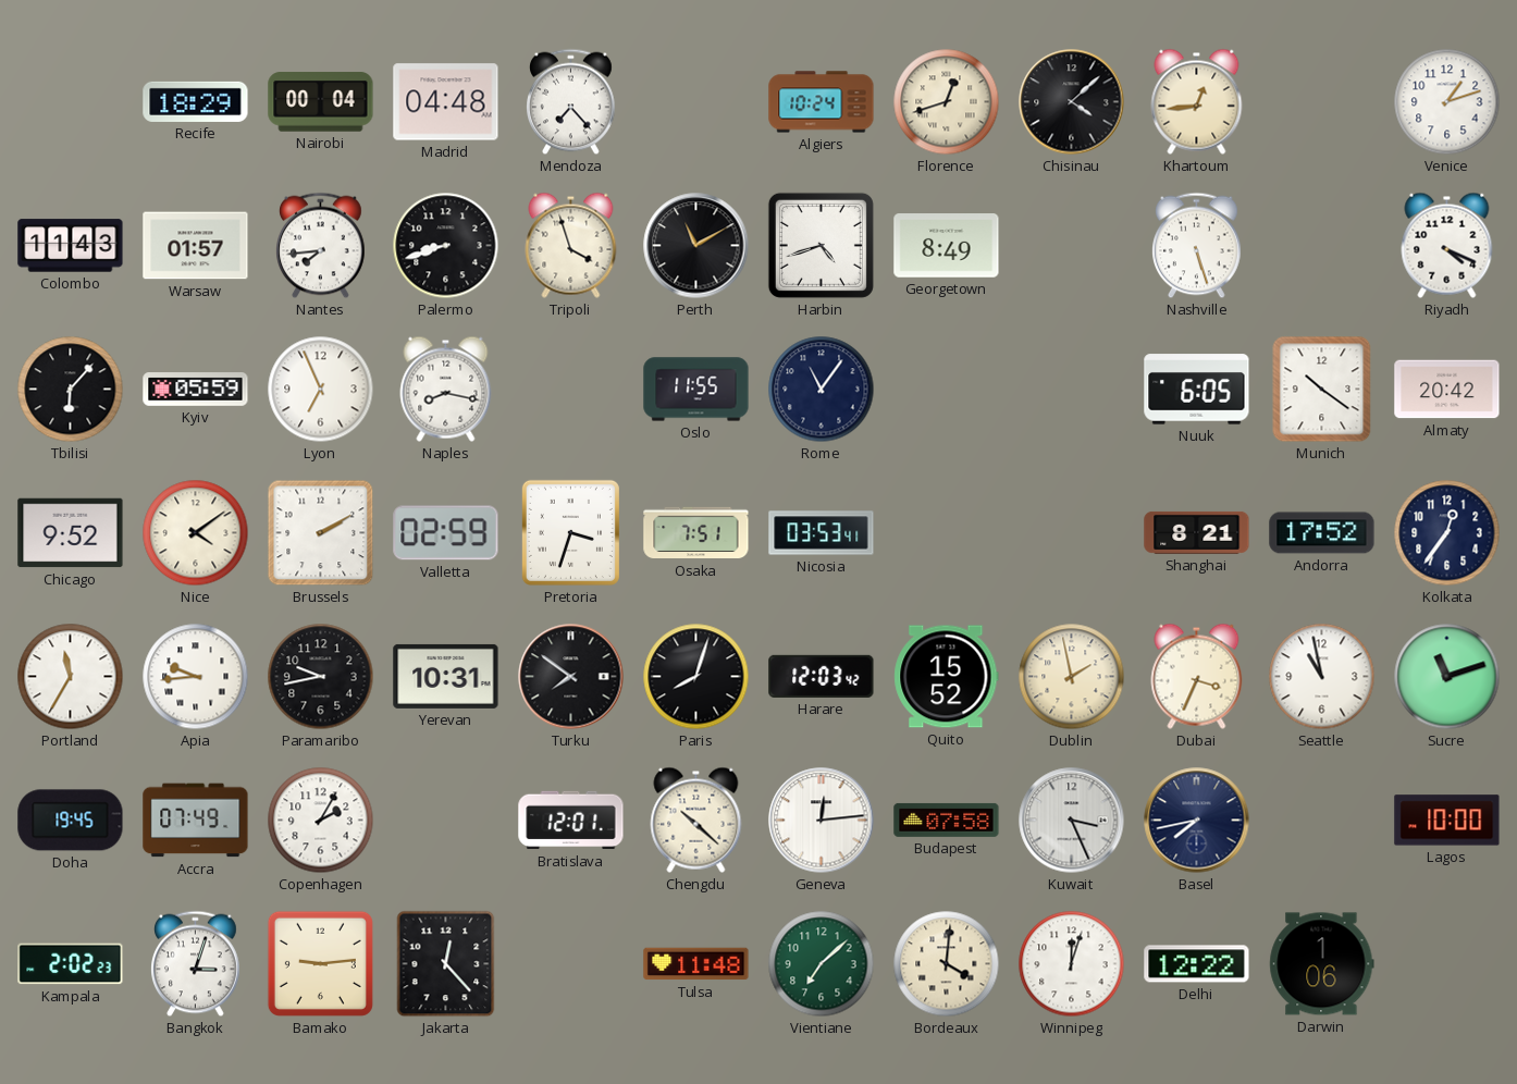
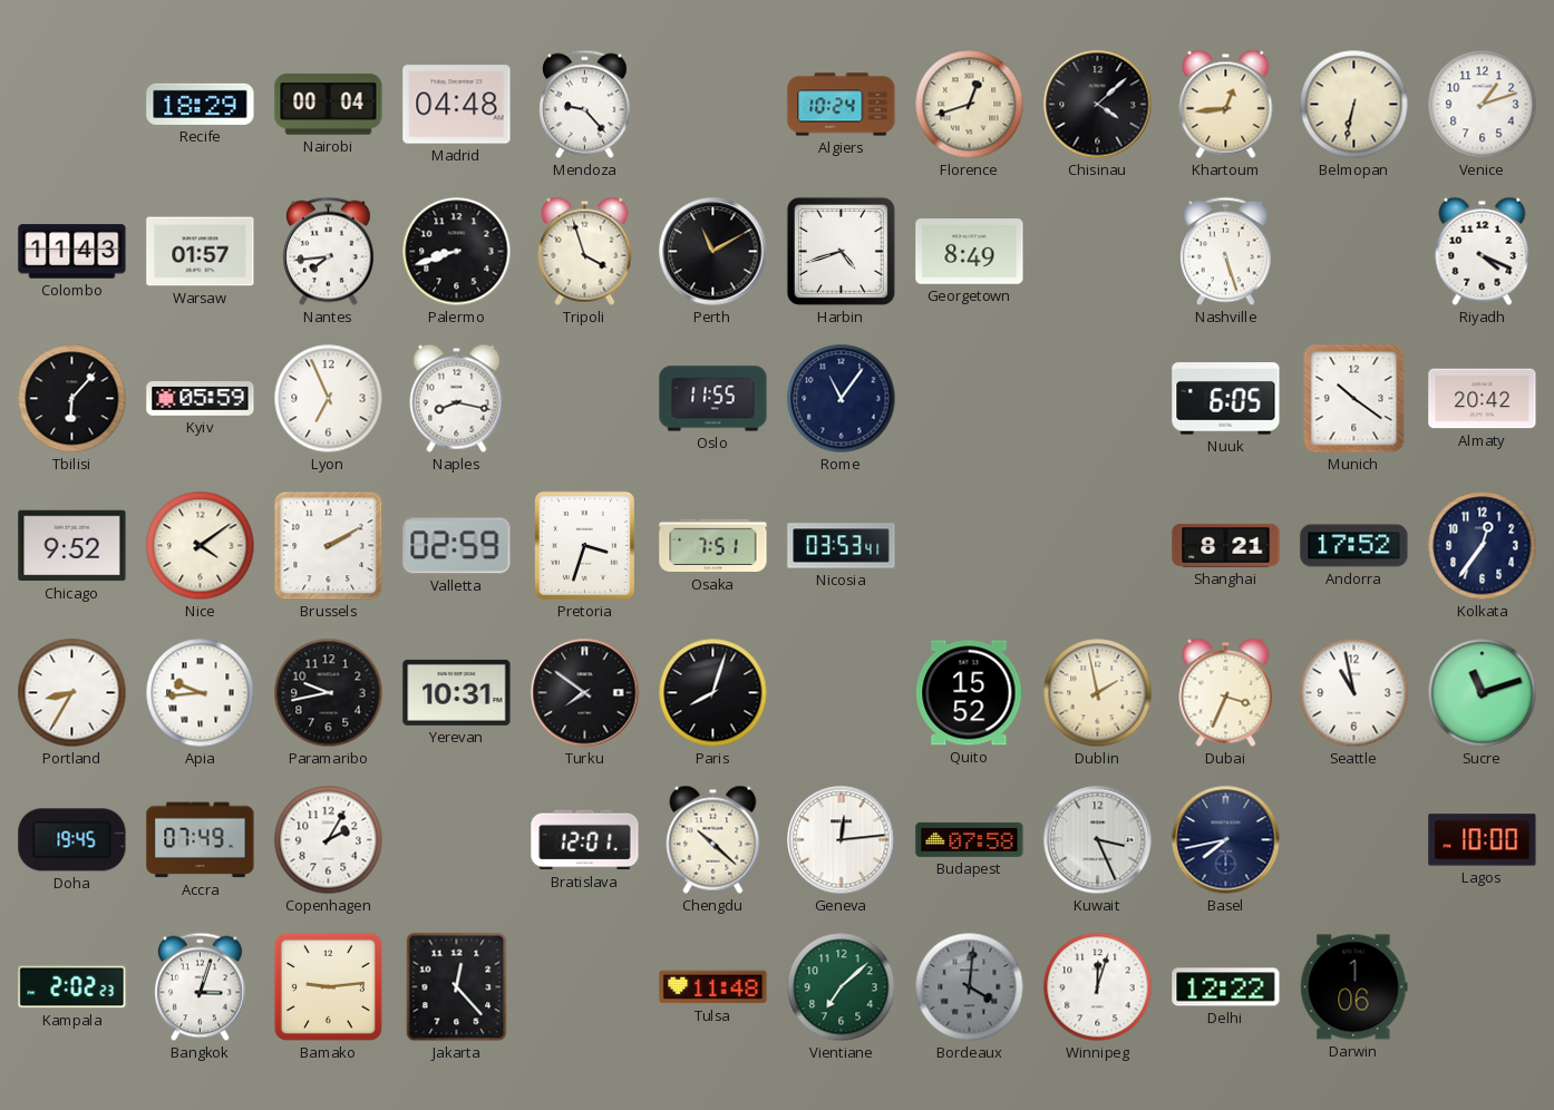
Mendoza: 7:23 -> 9:23
Belmopan: none -> 6:32
Portland: 11:35 -> 8:35
Harare: 12:03 -> none
Bordeaux dial: cream -> grey
